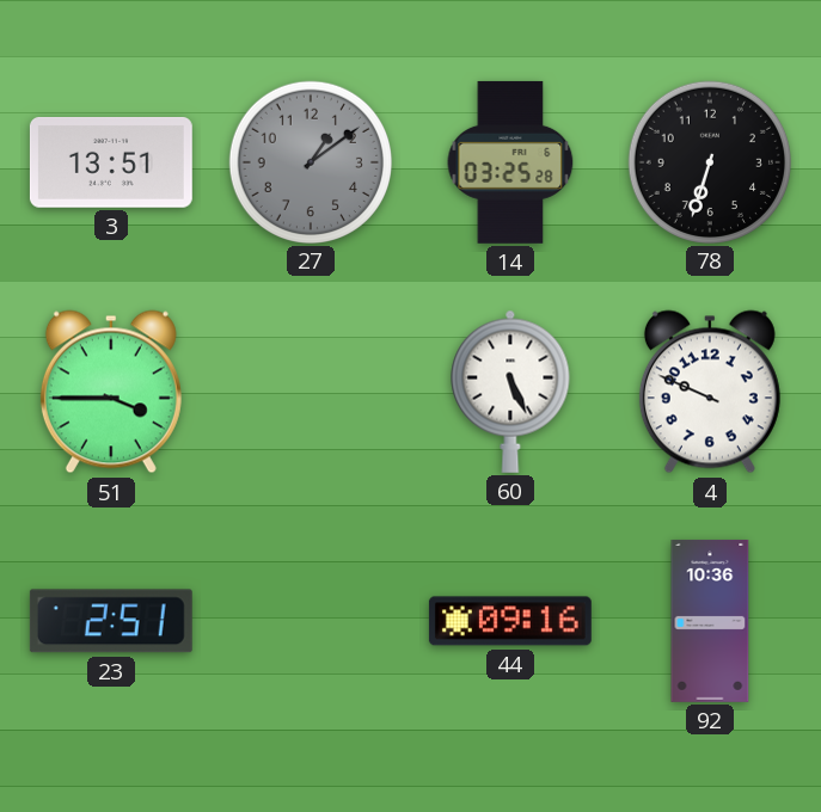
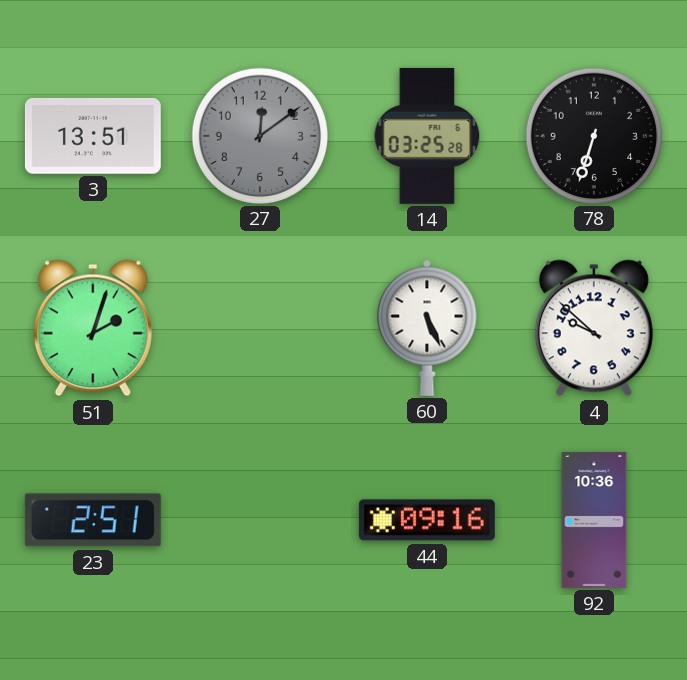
27: 1:09 -> 12:09
51: 3:45 -> 2:03
4: 9:49 -> 9:52
